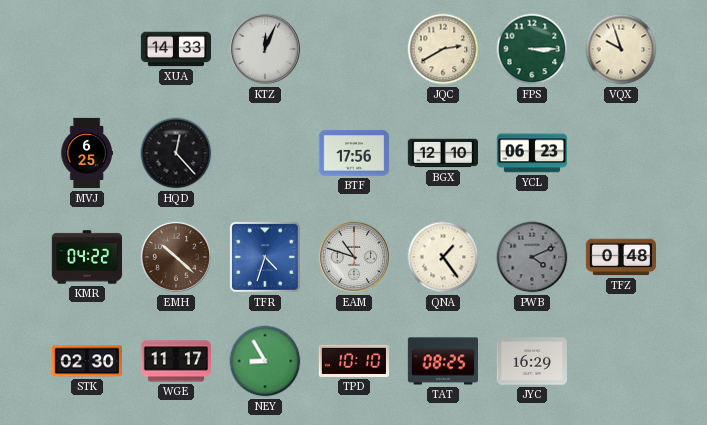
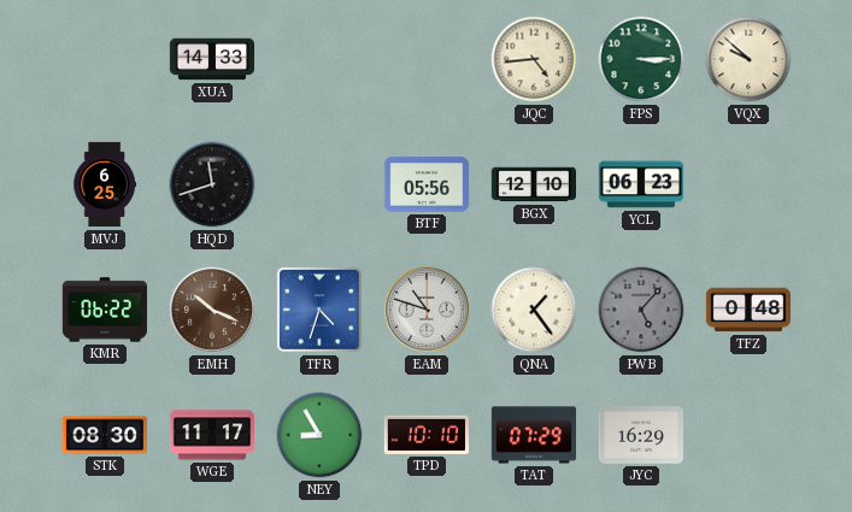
KTZ: 12:04 -> none
JQC: 2:40 -> 4:44
VQX: 9:57 -> 9:52
HQD: 12:23 -> 11:42
BTF: 17:56 -> 05:56
KMR: 04:22 -> 06:22
EMH: 10:22 -> 10:19
PWB: 4:11 -> 5:07
STK: 02:30 -> 08:30
TAT: 08:25 -> 07:29
